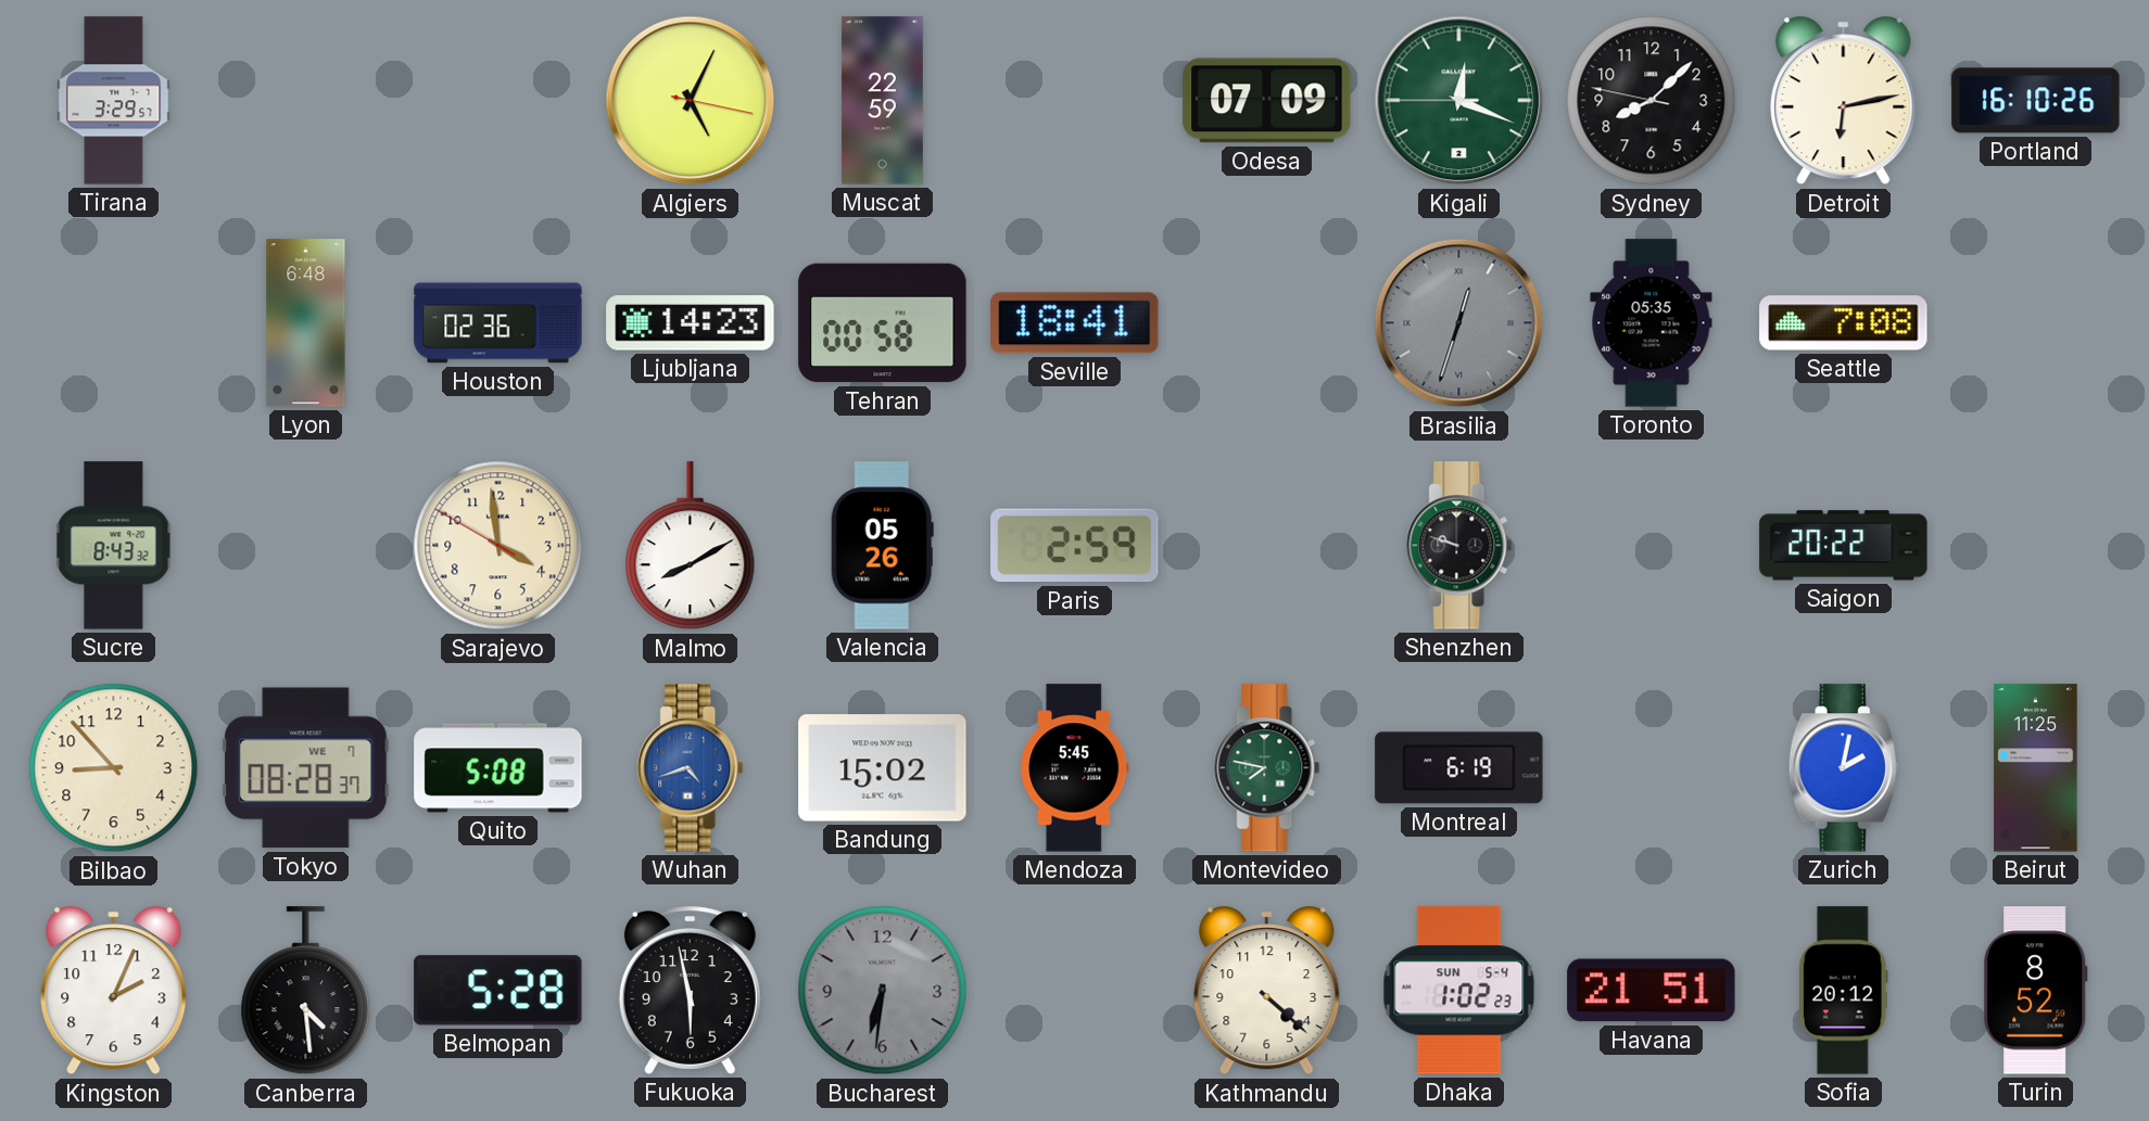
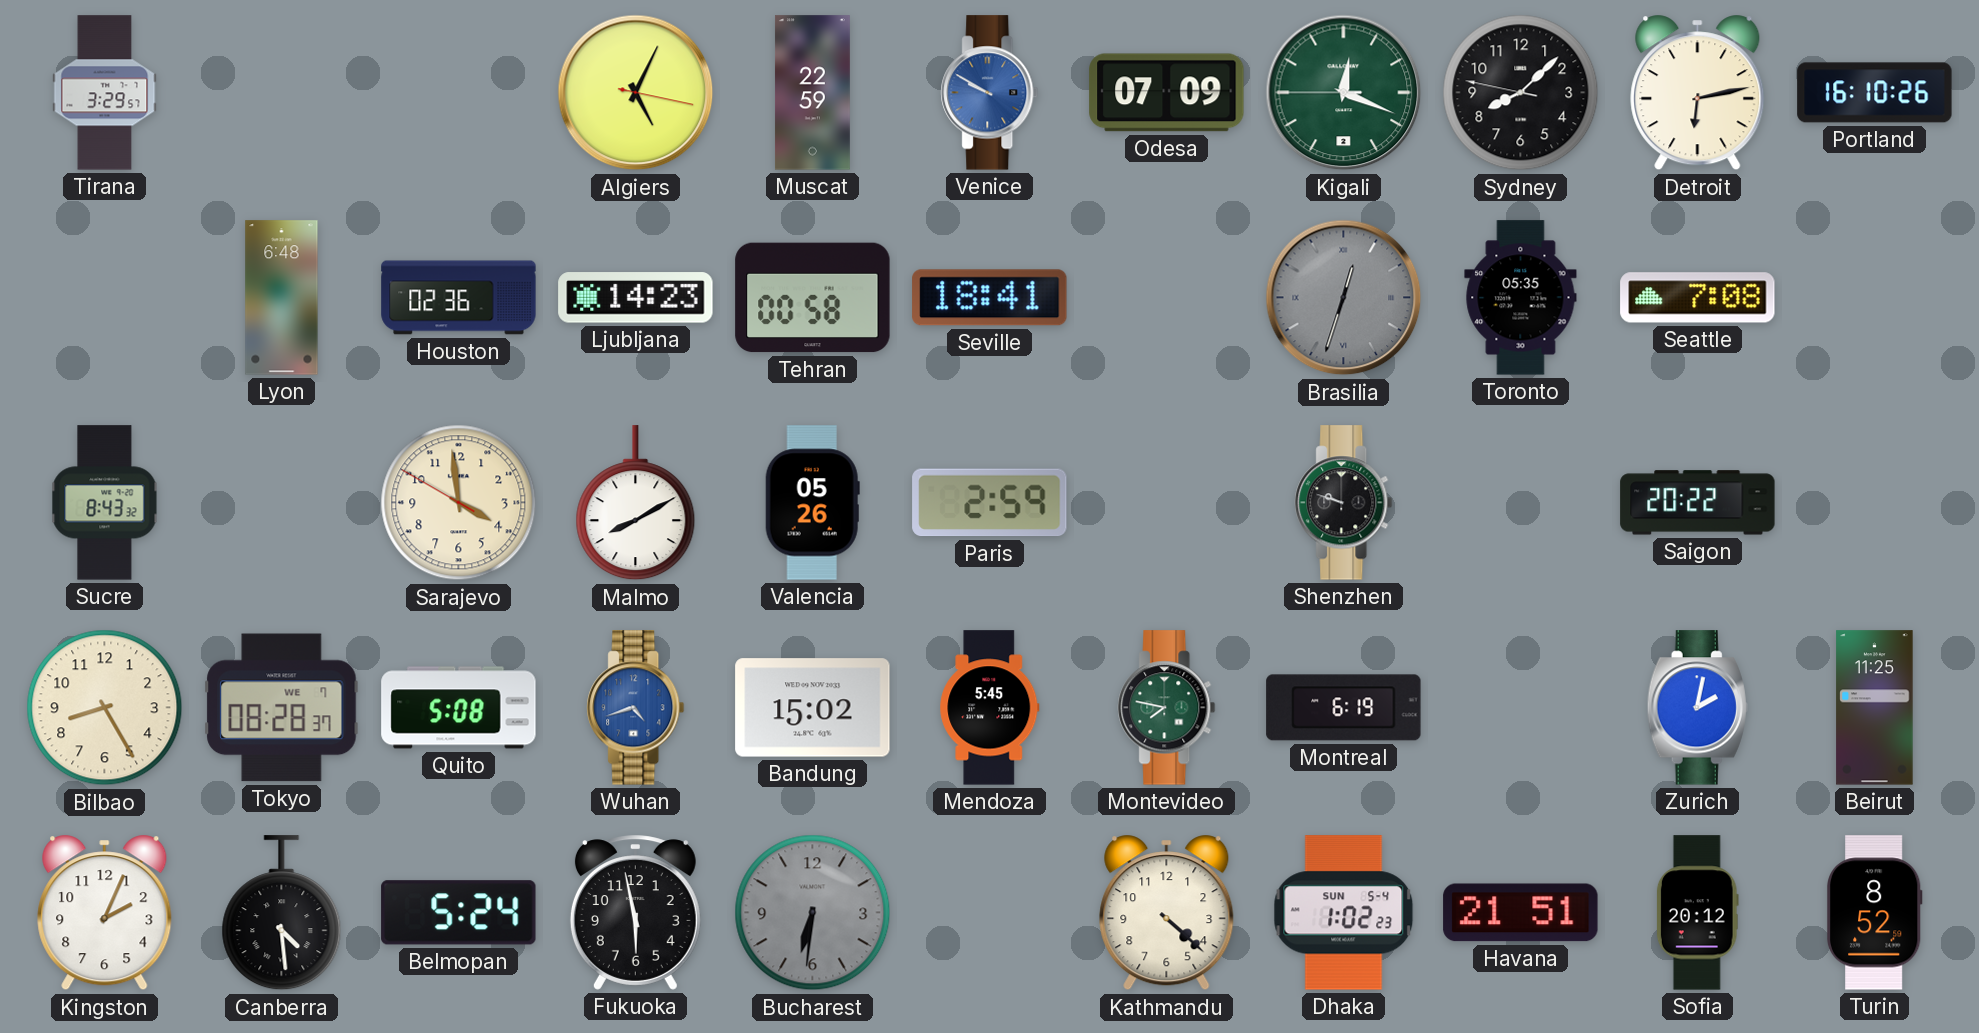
Venice: none -> 9:50
Bilbao: 8:53 -> 8:25
Belmopan: 5:28 -> 5:24
